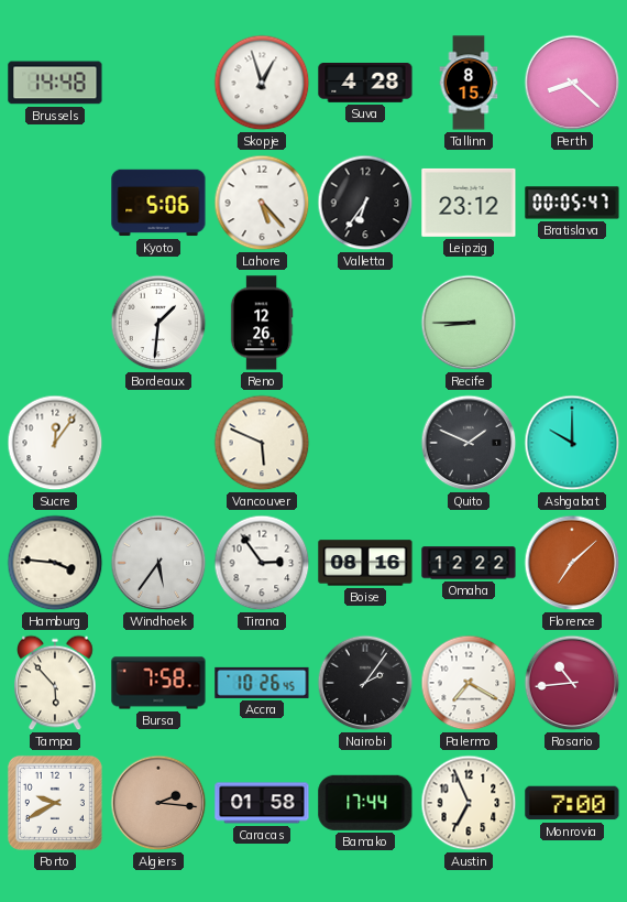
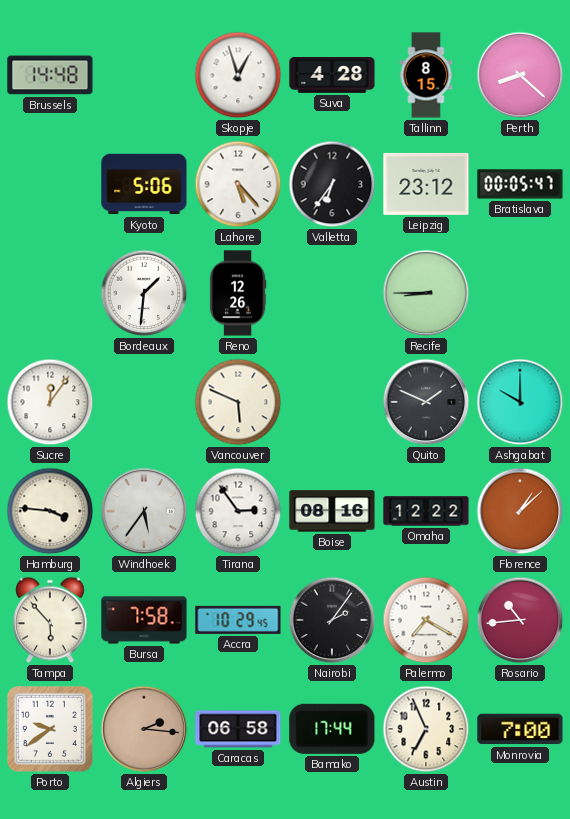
Florence: 7:08 -> 1:08
Accra: 10:26 -> 10:29
Porto: 9:40 -> 9:39
Caracas: 01:58 -> 06:58
